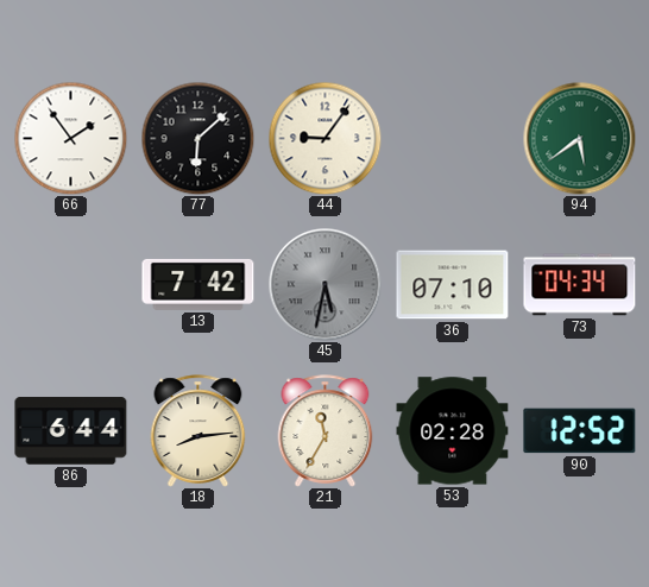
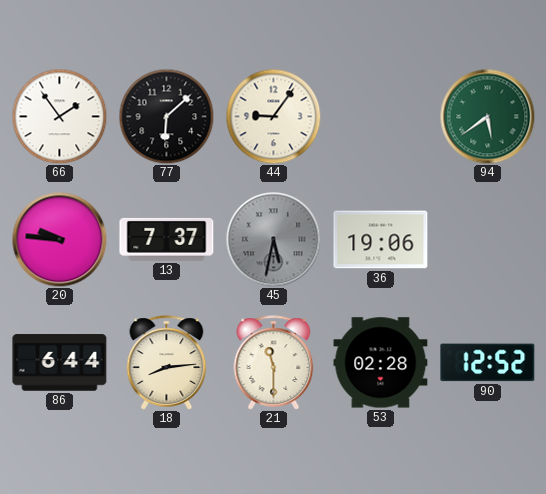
20: none -> 9:46
13: 7:42 -> 7:37
36: 07:10 -> 19:06
73: 04:34 -> none
21: 11:35 -> 11:30
